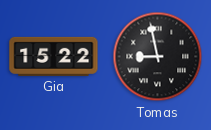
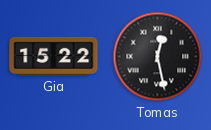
Tomas: 8:58 -> 12:28
